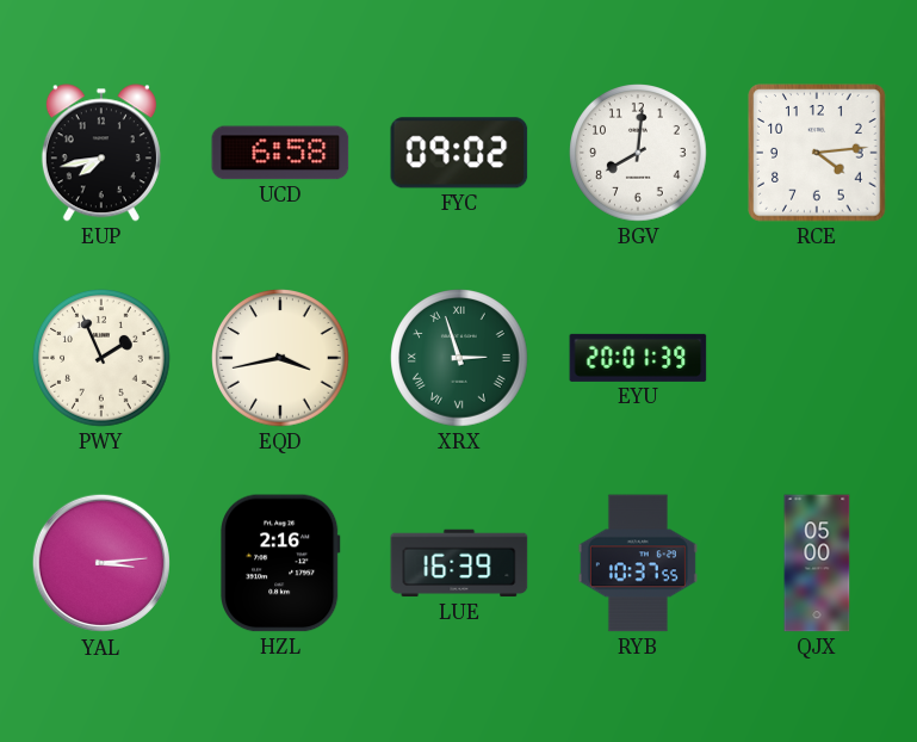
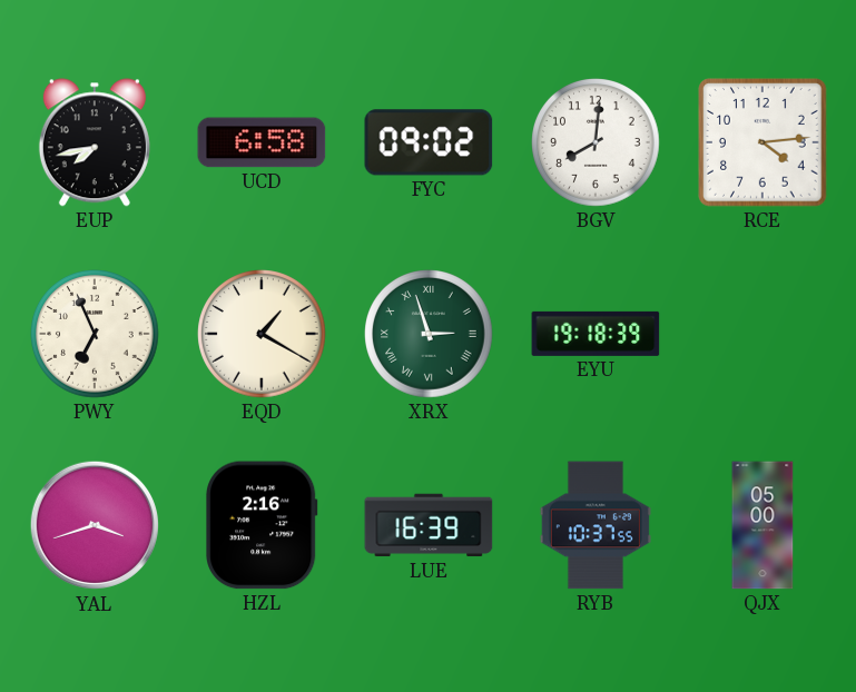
PWY: 1:56 -> 6:56
EQD: 3:43 -> 1:20
EYU: 20:01 -> 19:18
YAL: 3:14 -> 3:42
